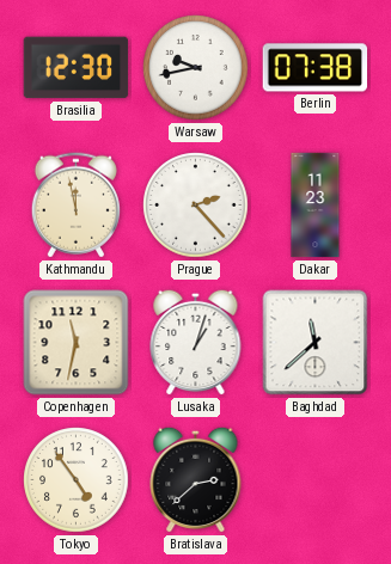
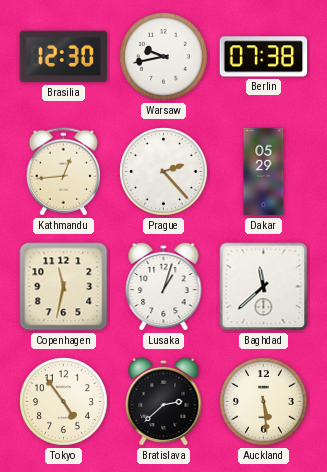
Kathmandu: 11:58 -> 12:44
Dakar: 11:23 -> 05:29
Auckland: none -> 5:29
